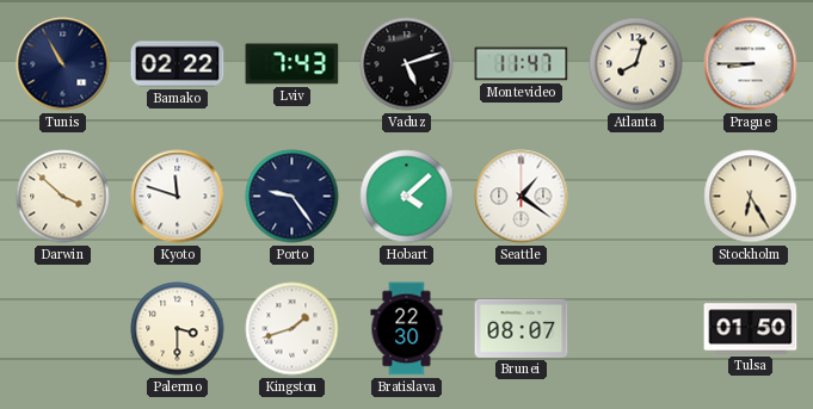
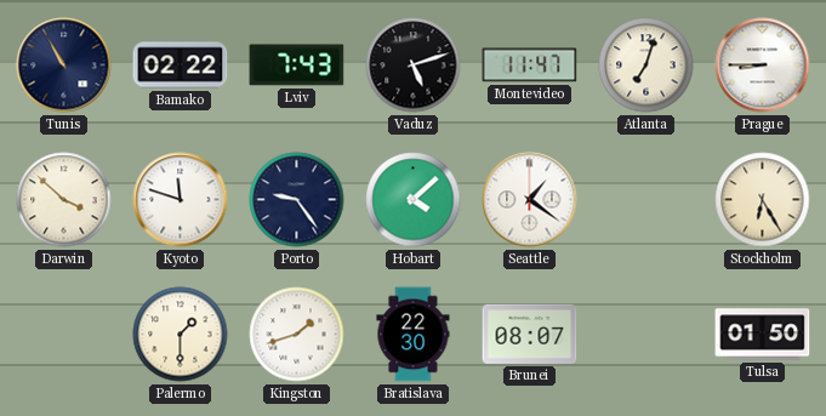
Atlanta: 8:03 -> 7:03
Palermo: 3:30 -> 1:30
